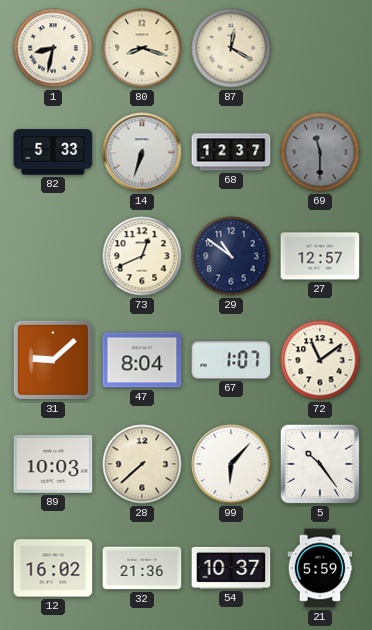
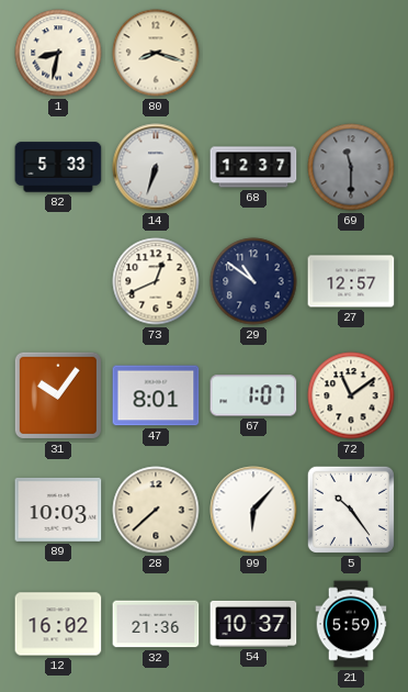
87: 12:20 -> none
31: 9:08 -> 10:06
47: 8:04 -> 8:01
